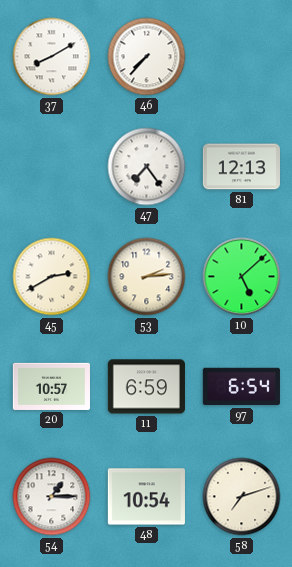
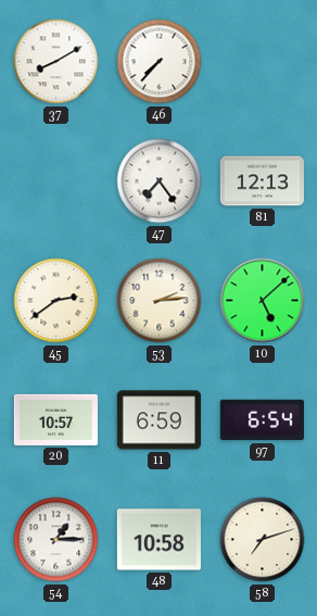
45: 2:40 -> 2:39
48: 10:54 -> 10:58
